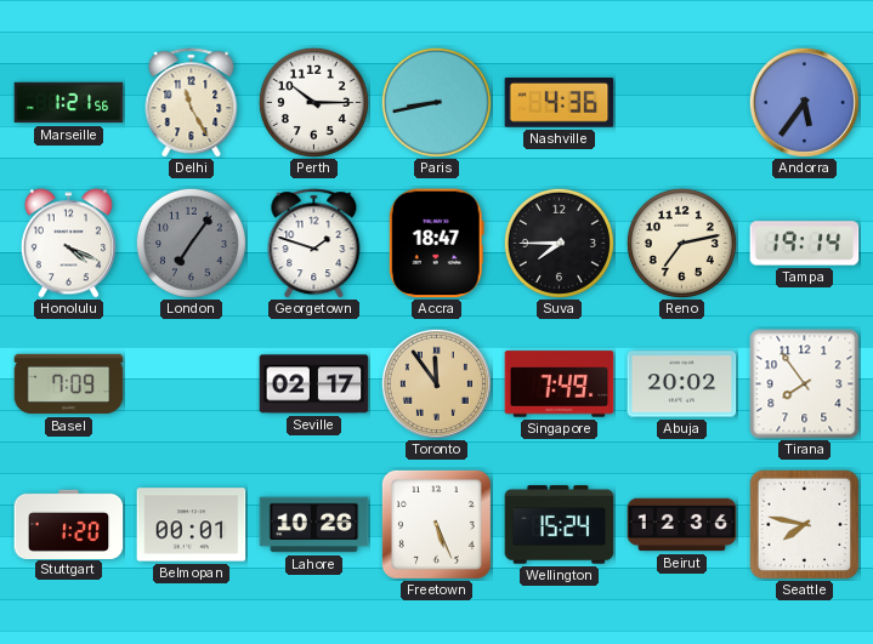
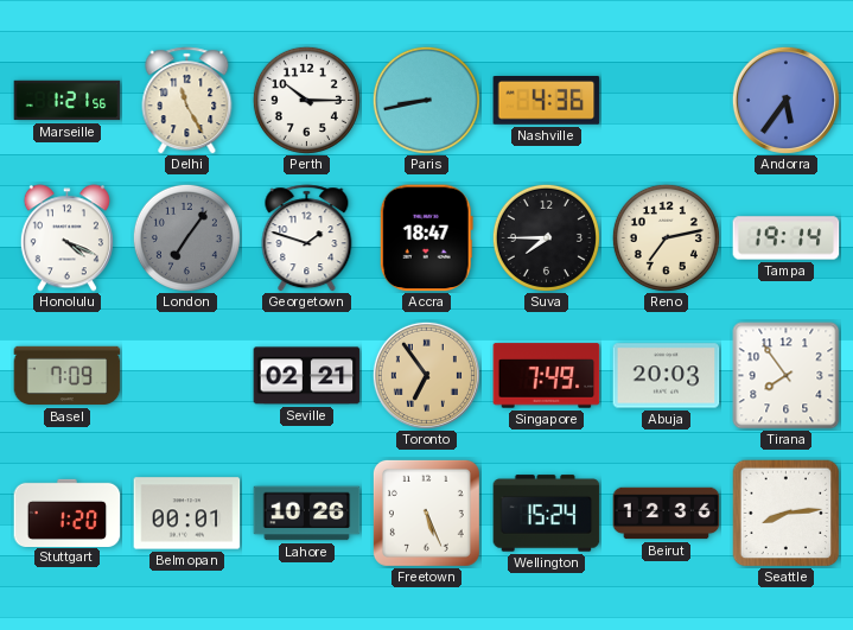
Seville: 02:17 -> 02:21
Toronto: 11:54 -> 6:54
Abuja: 20:02 -> 20:03
Seattle: 7:47 -> 8:14
